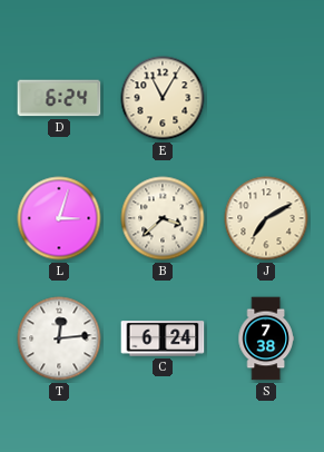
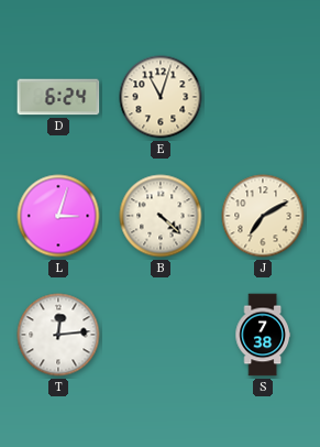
E: 11:05 -> 11:03
B: 3:38 -> 4:22
C: 6:24 -> none
